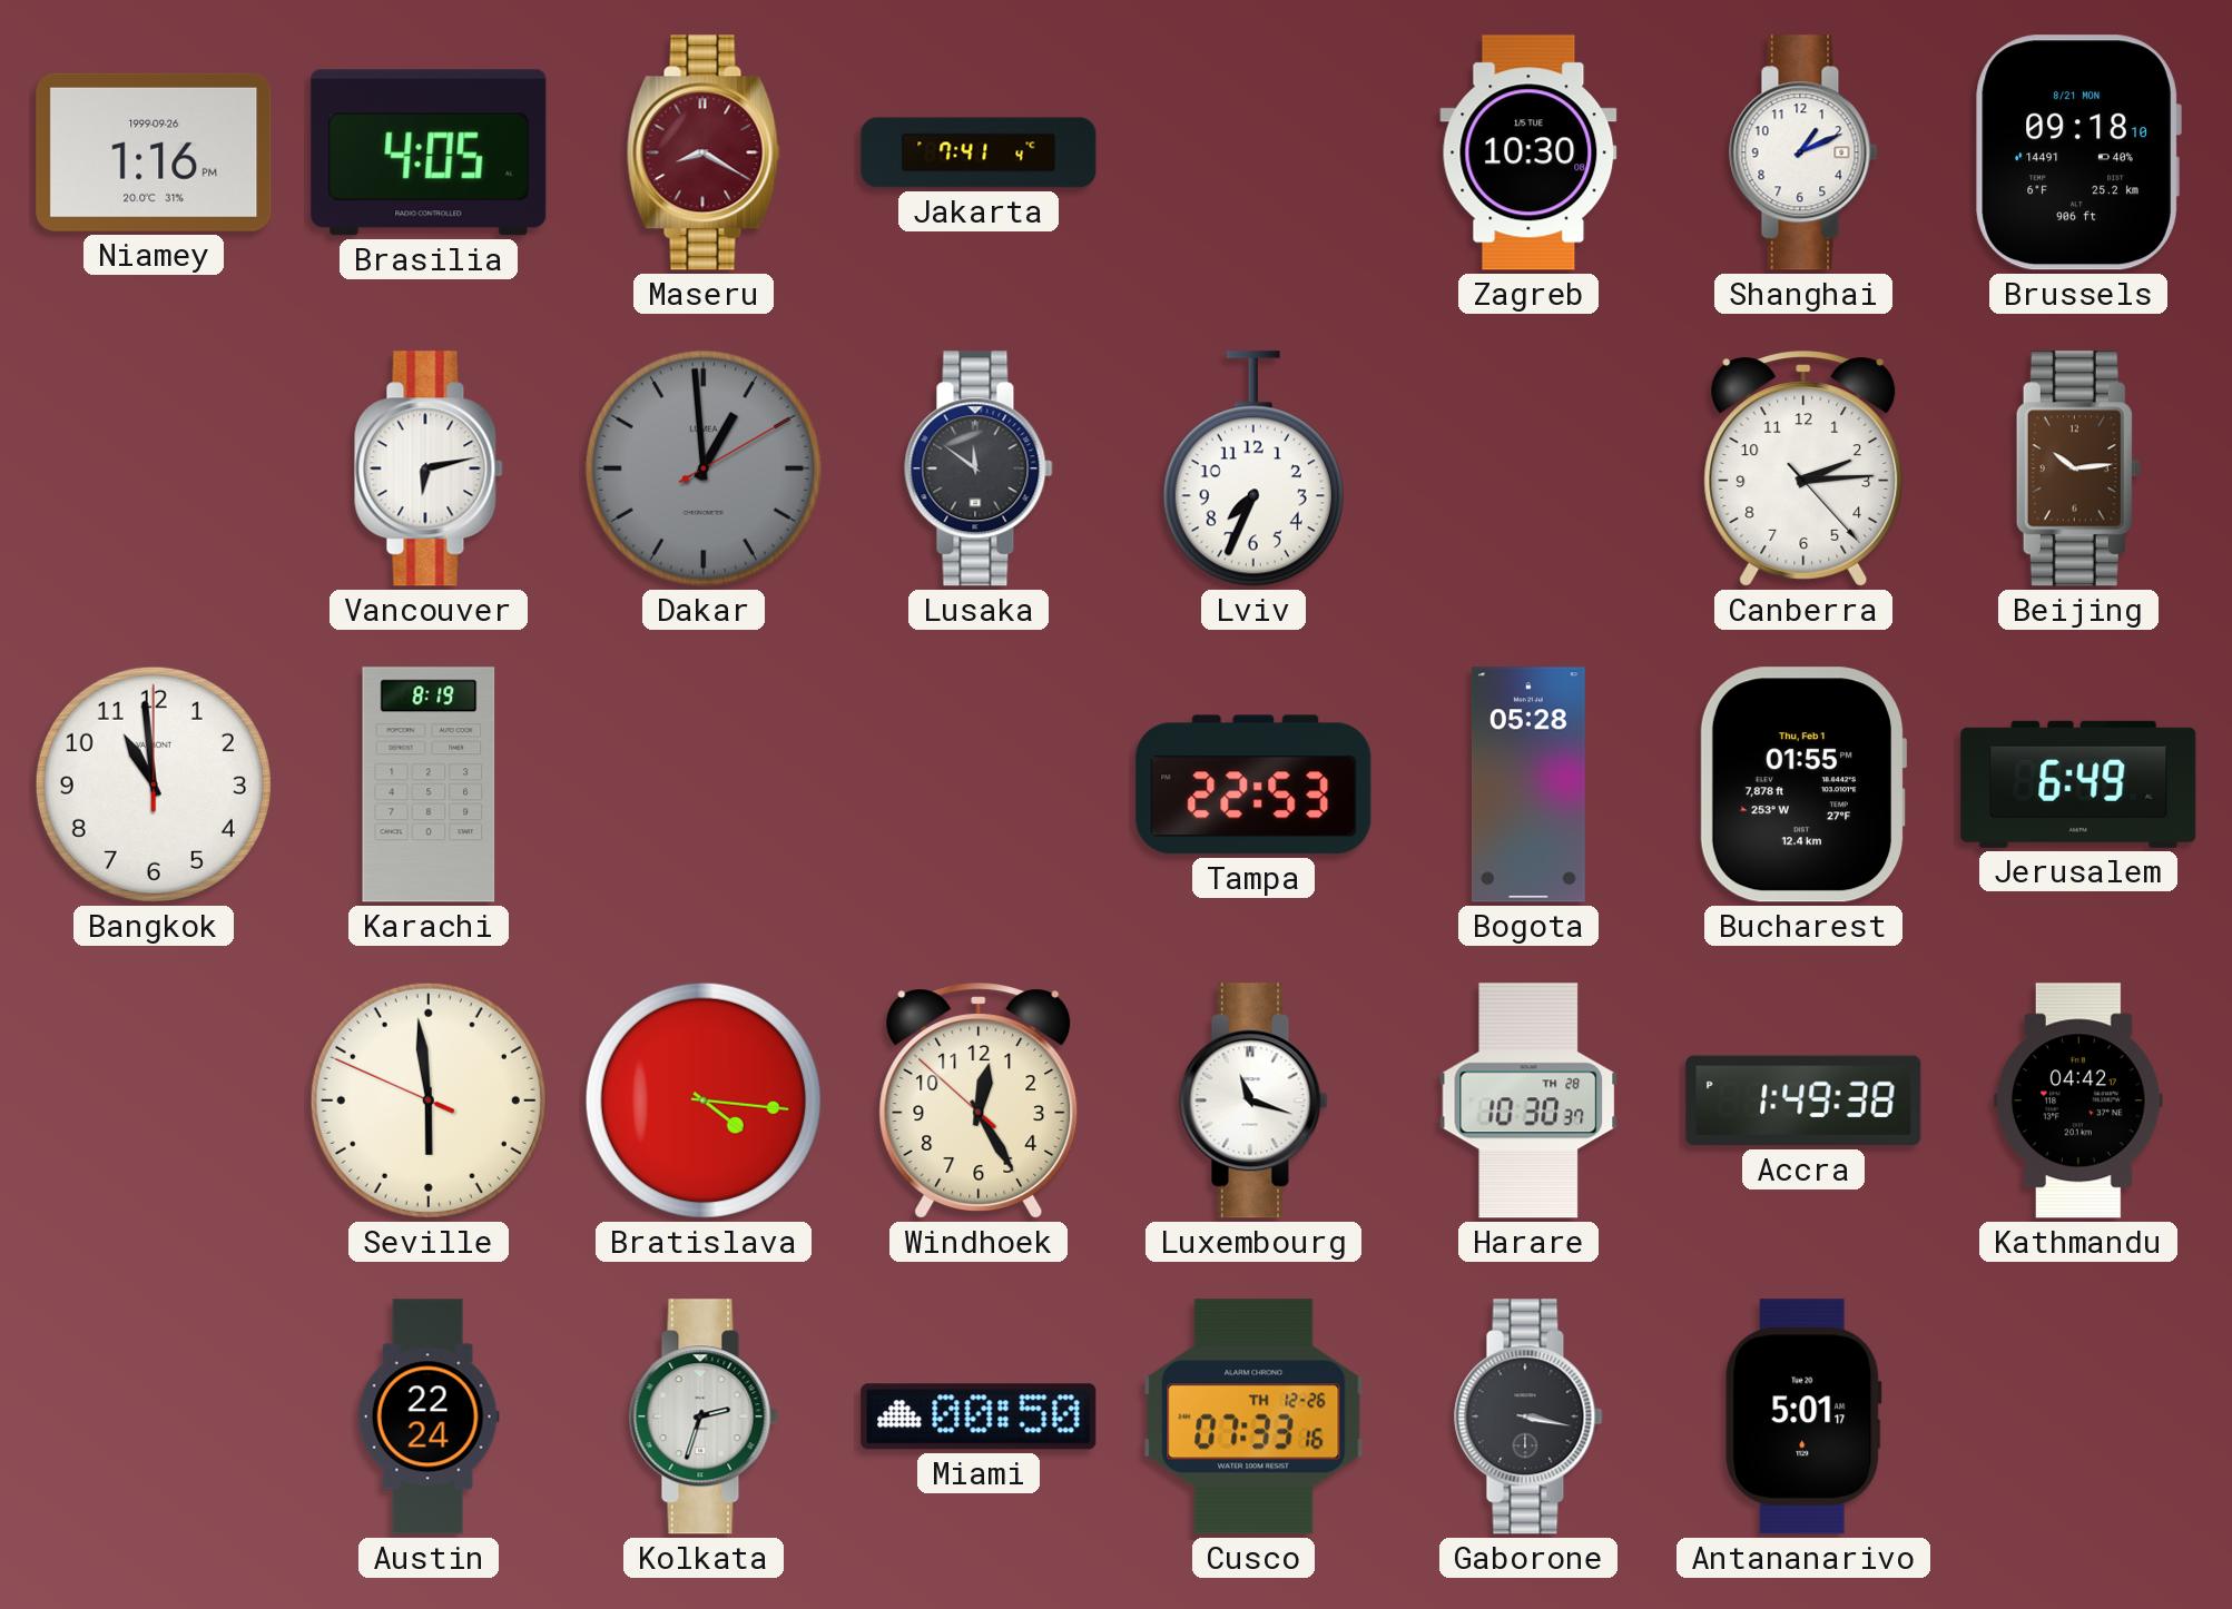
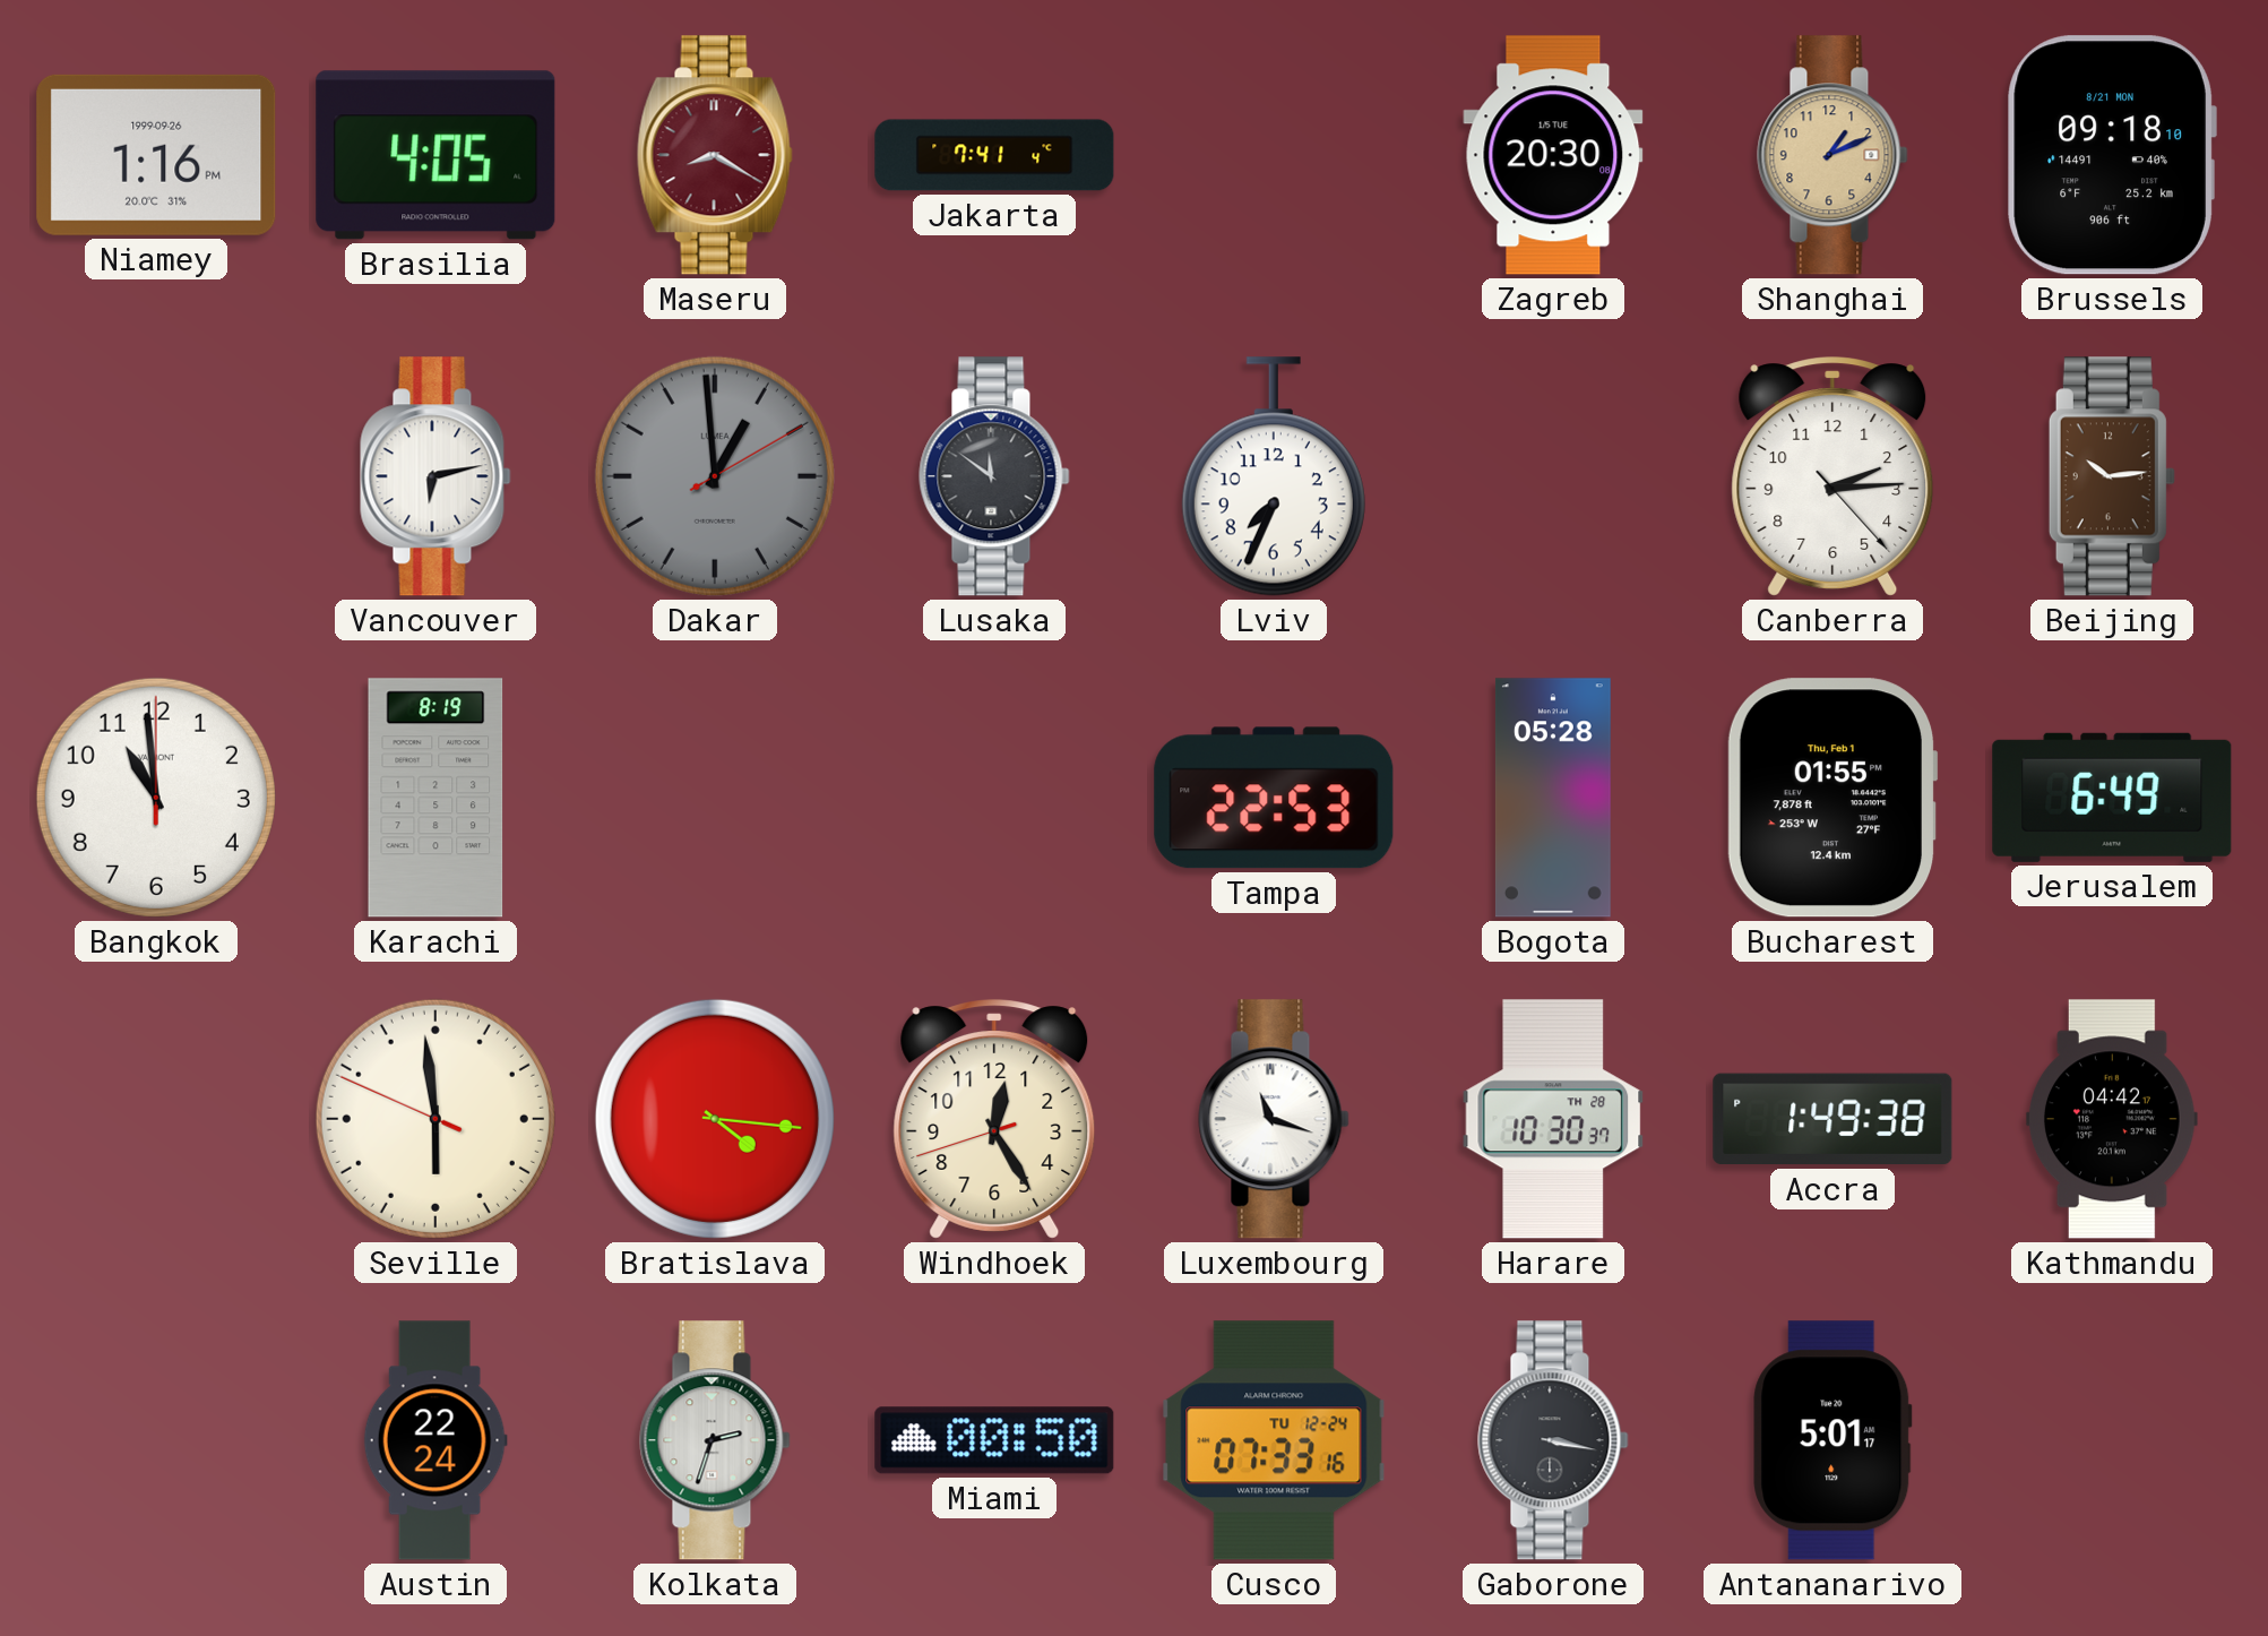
Zagreb: 10:30 -> 20:30
Shanghai dial: white -> champagne
Windhoek: 12:24:52 -> 12:24:42
Cusco date: TH 12-26 -> TU 12-24
